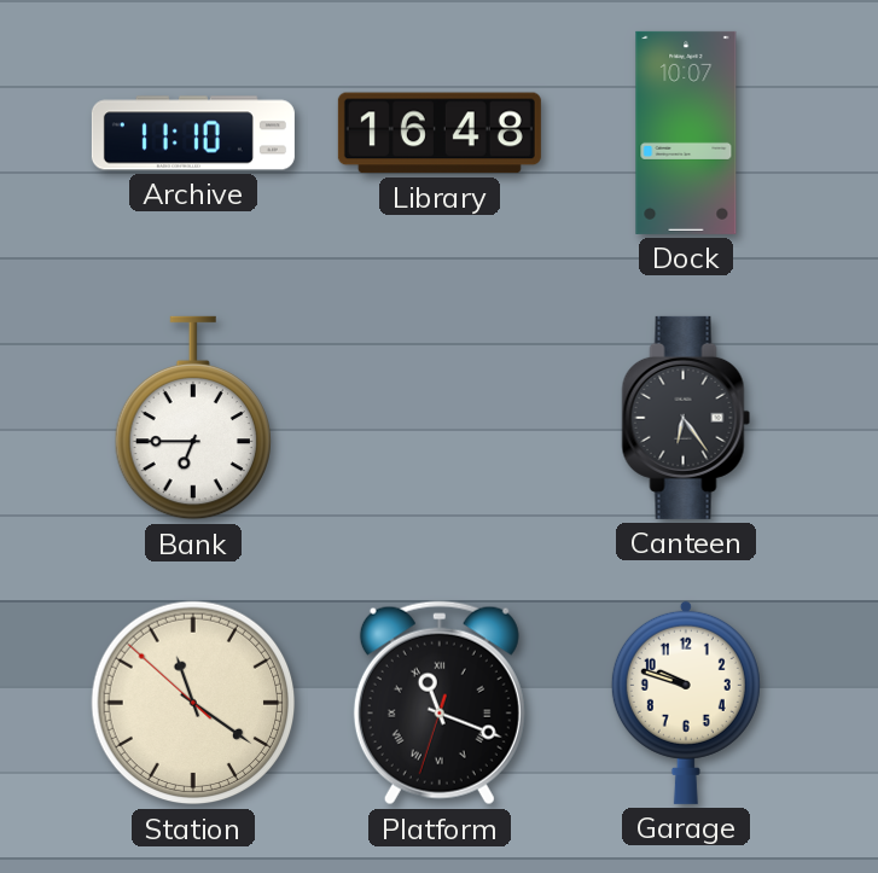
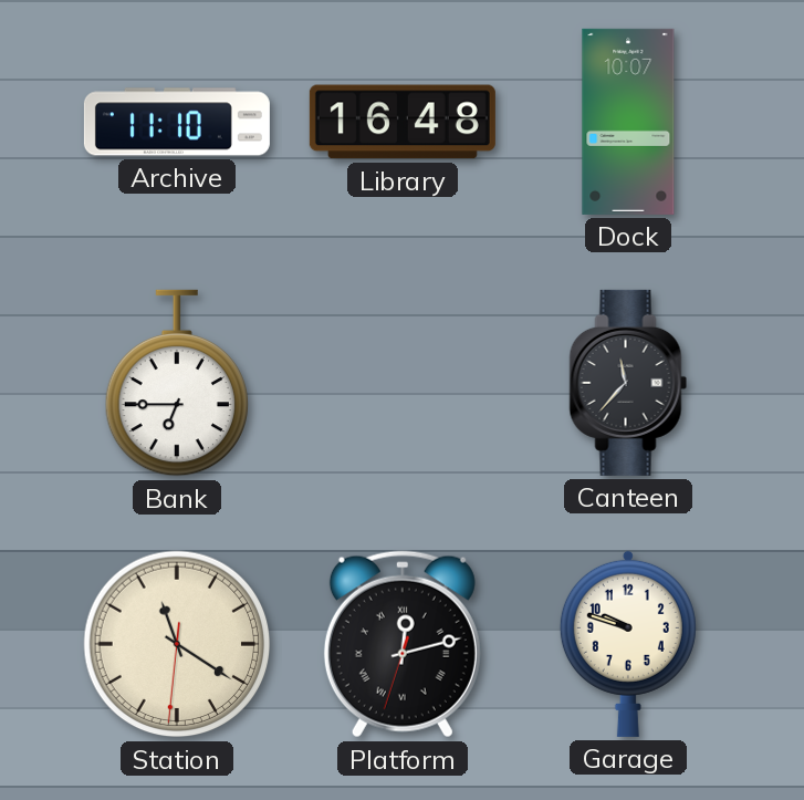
Canteen: 6:24 -> 11:37
Station: 11:20:52 -> 11:20:31
Platform: 11:18 -> 12:12
